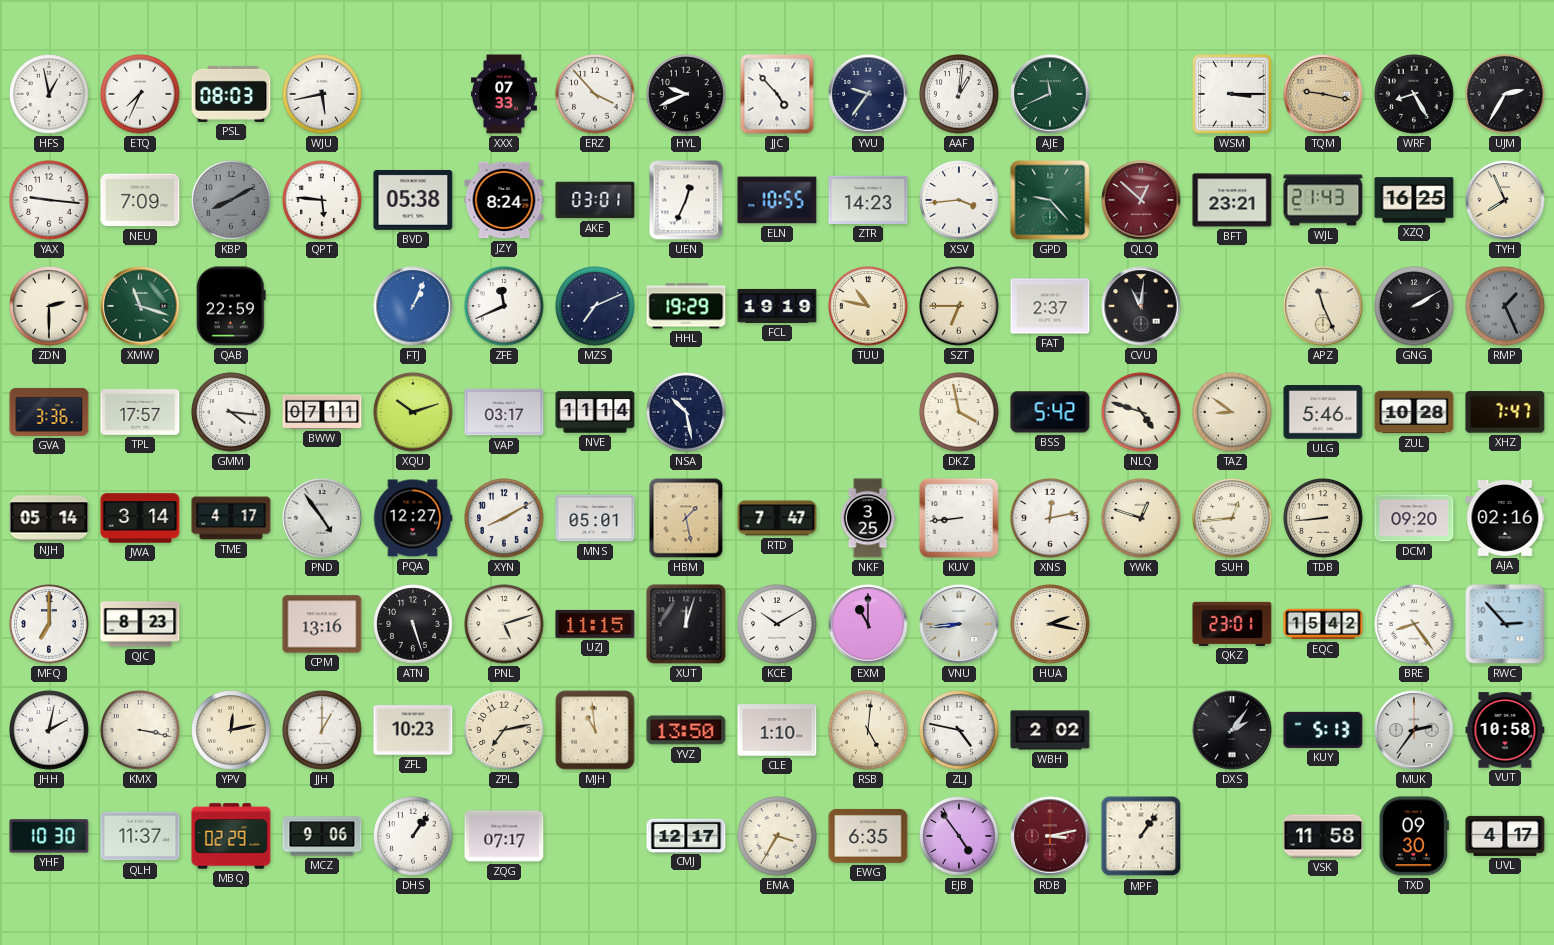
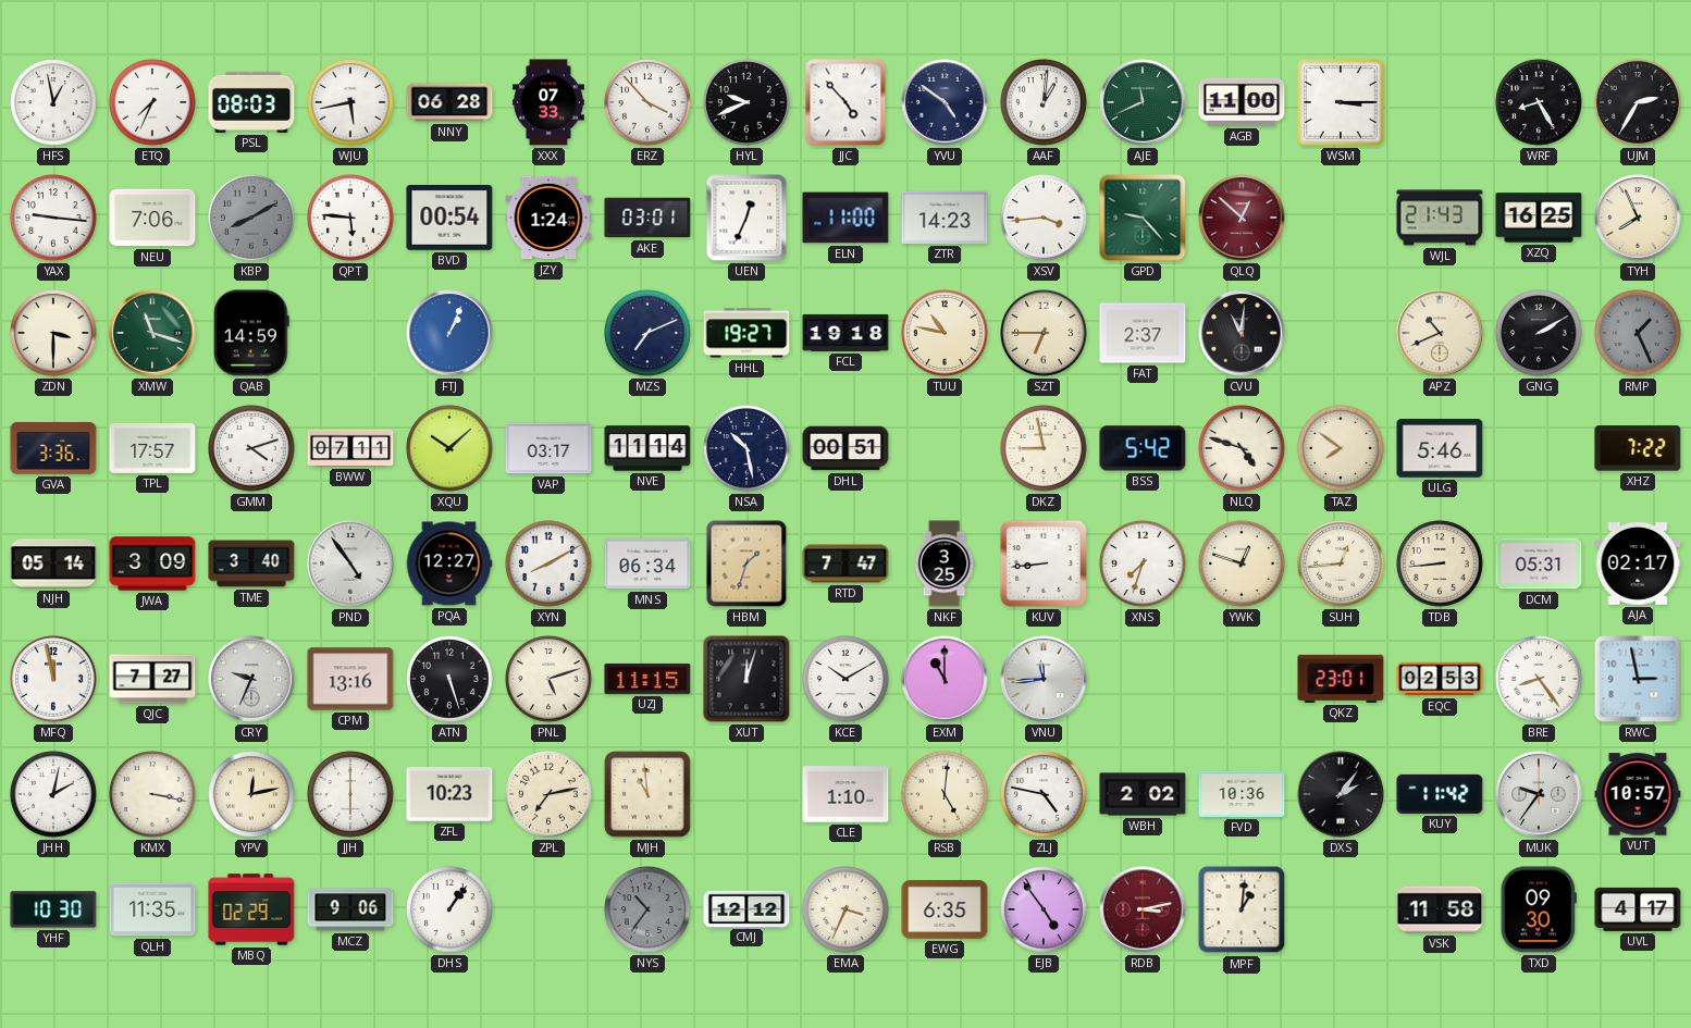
NNY: none -> 06:28
YVU: 9:36 -> 4:51
AGB: none -> 11:00
TQM: 9:17 -> none
NEU: 7:09 -> 7:06
BVD: 05:38 -> 00:54
JZY: 8:24 -> 1:24
ELN: 10:55 -> 11:00
BFT: 23:21 -> none
ZDN: 2:30 -> 3:30
QAB: 22:59 -> 14:59
ZFE: 11:41 -> none
HHL: 19:29 -> 19:27
FCL: 19:19 -> 19:18
APZ: 11:26 -> 10:41
GMM: 4:16 -> 4:12
XQU: 10:12 -> 10:08
DHL: none -> 00:51
DKZ: 3:58 -> 8:58
TAZ: 8:51 -> 7:51
ZUL: 10:28 -> none
XHZ: 7:47 -> 7:22
JWA: 3:14 -> 3:09
TME: 4:17 -> 3:40
MNS: 05:01 -> 06:34
HBM: 1:28 -> 1:33
XNS: 12:13 -> 7:33
DCM: 09:20 -> 05:31
AJA: 02:16 -> 02:17
MFQ: 7:00 -> 11:58
QJC: 8:23 -> 7:27
CRY: none -> 9:34
VNU: 8:44 -> 11:44
HUA: 2:17 -> none
EQC: 15:42 -> 02:53
RWC: 2:53 -> 2:58
JJH: 1:00 -> 6:00
YVZ: 13:50 -> none
FVD: none -> 10:36
KUY: 5:13 -> 11:42
MUK: 2:36 -> 9:36
VUT: 10:58 -> 10:57
QLH: 11:37 -> 11:35
ZQG: 07:17 -> none
NYS: none -> 10:36
CMJ: 12:17 -> 12:12
EMA: 3:35 -> 3:34
MPF: 1:06 -> 1:01
